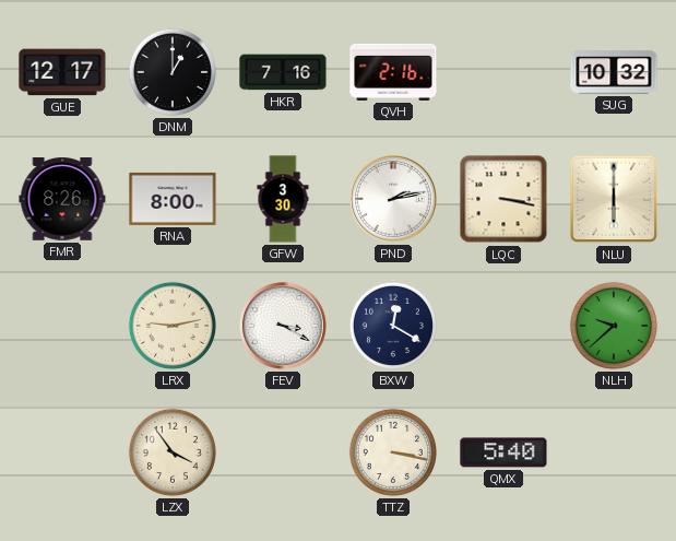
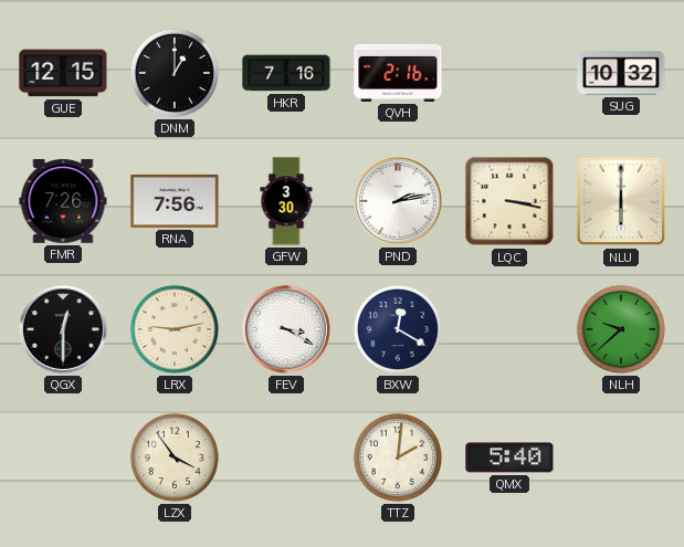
GUE: 12:17 -> 12:15
FMR: 8:26 -> 7:26
RNA: 8:00 -> 7:56
QGX: none -> 12:30
TTZ: 3:17 -> 2:01
